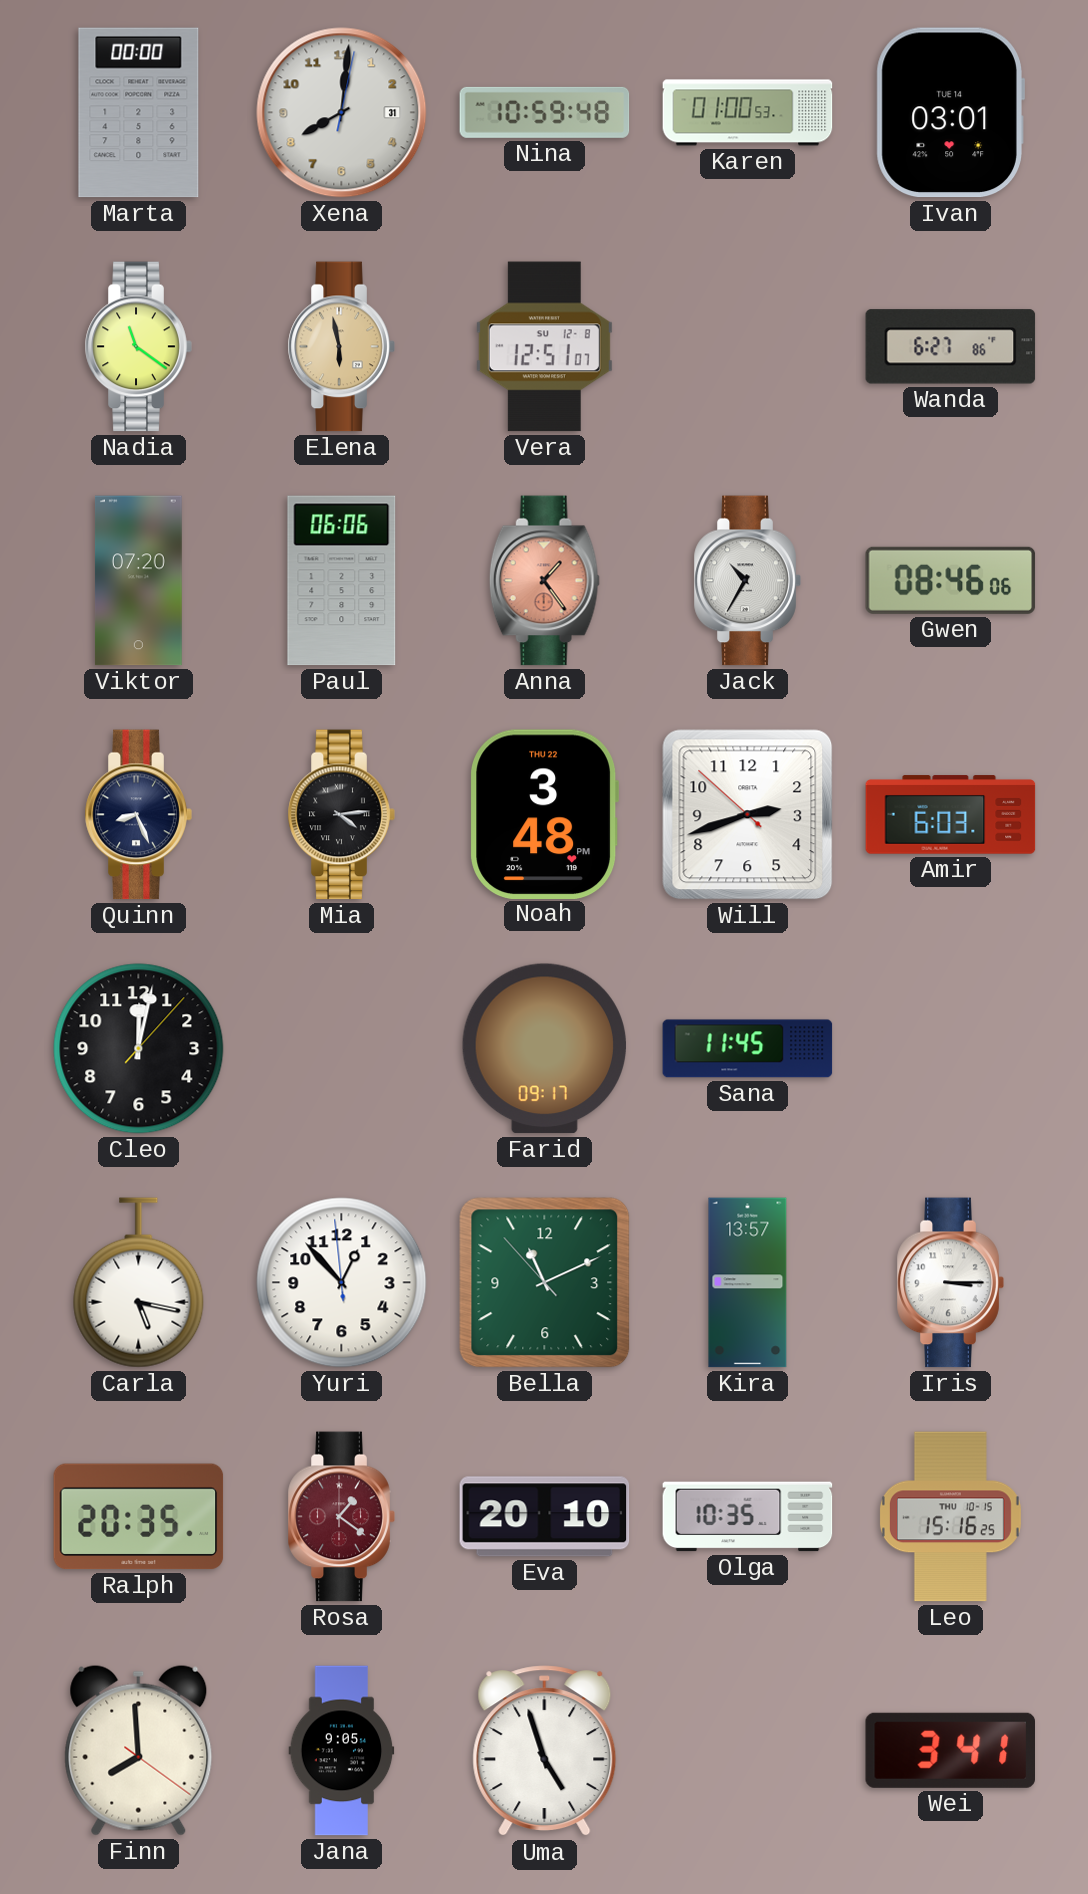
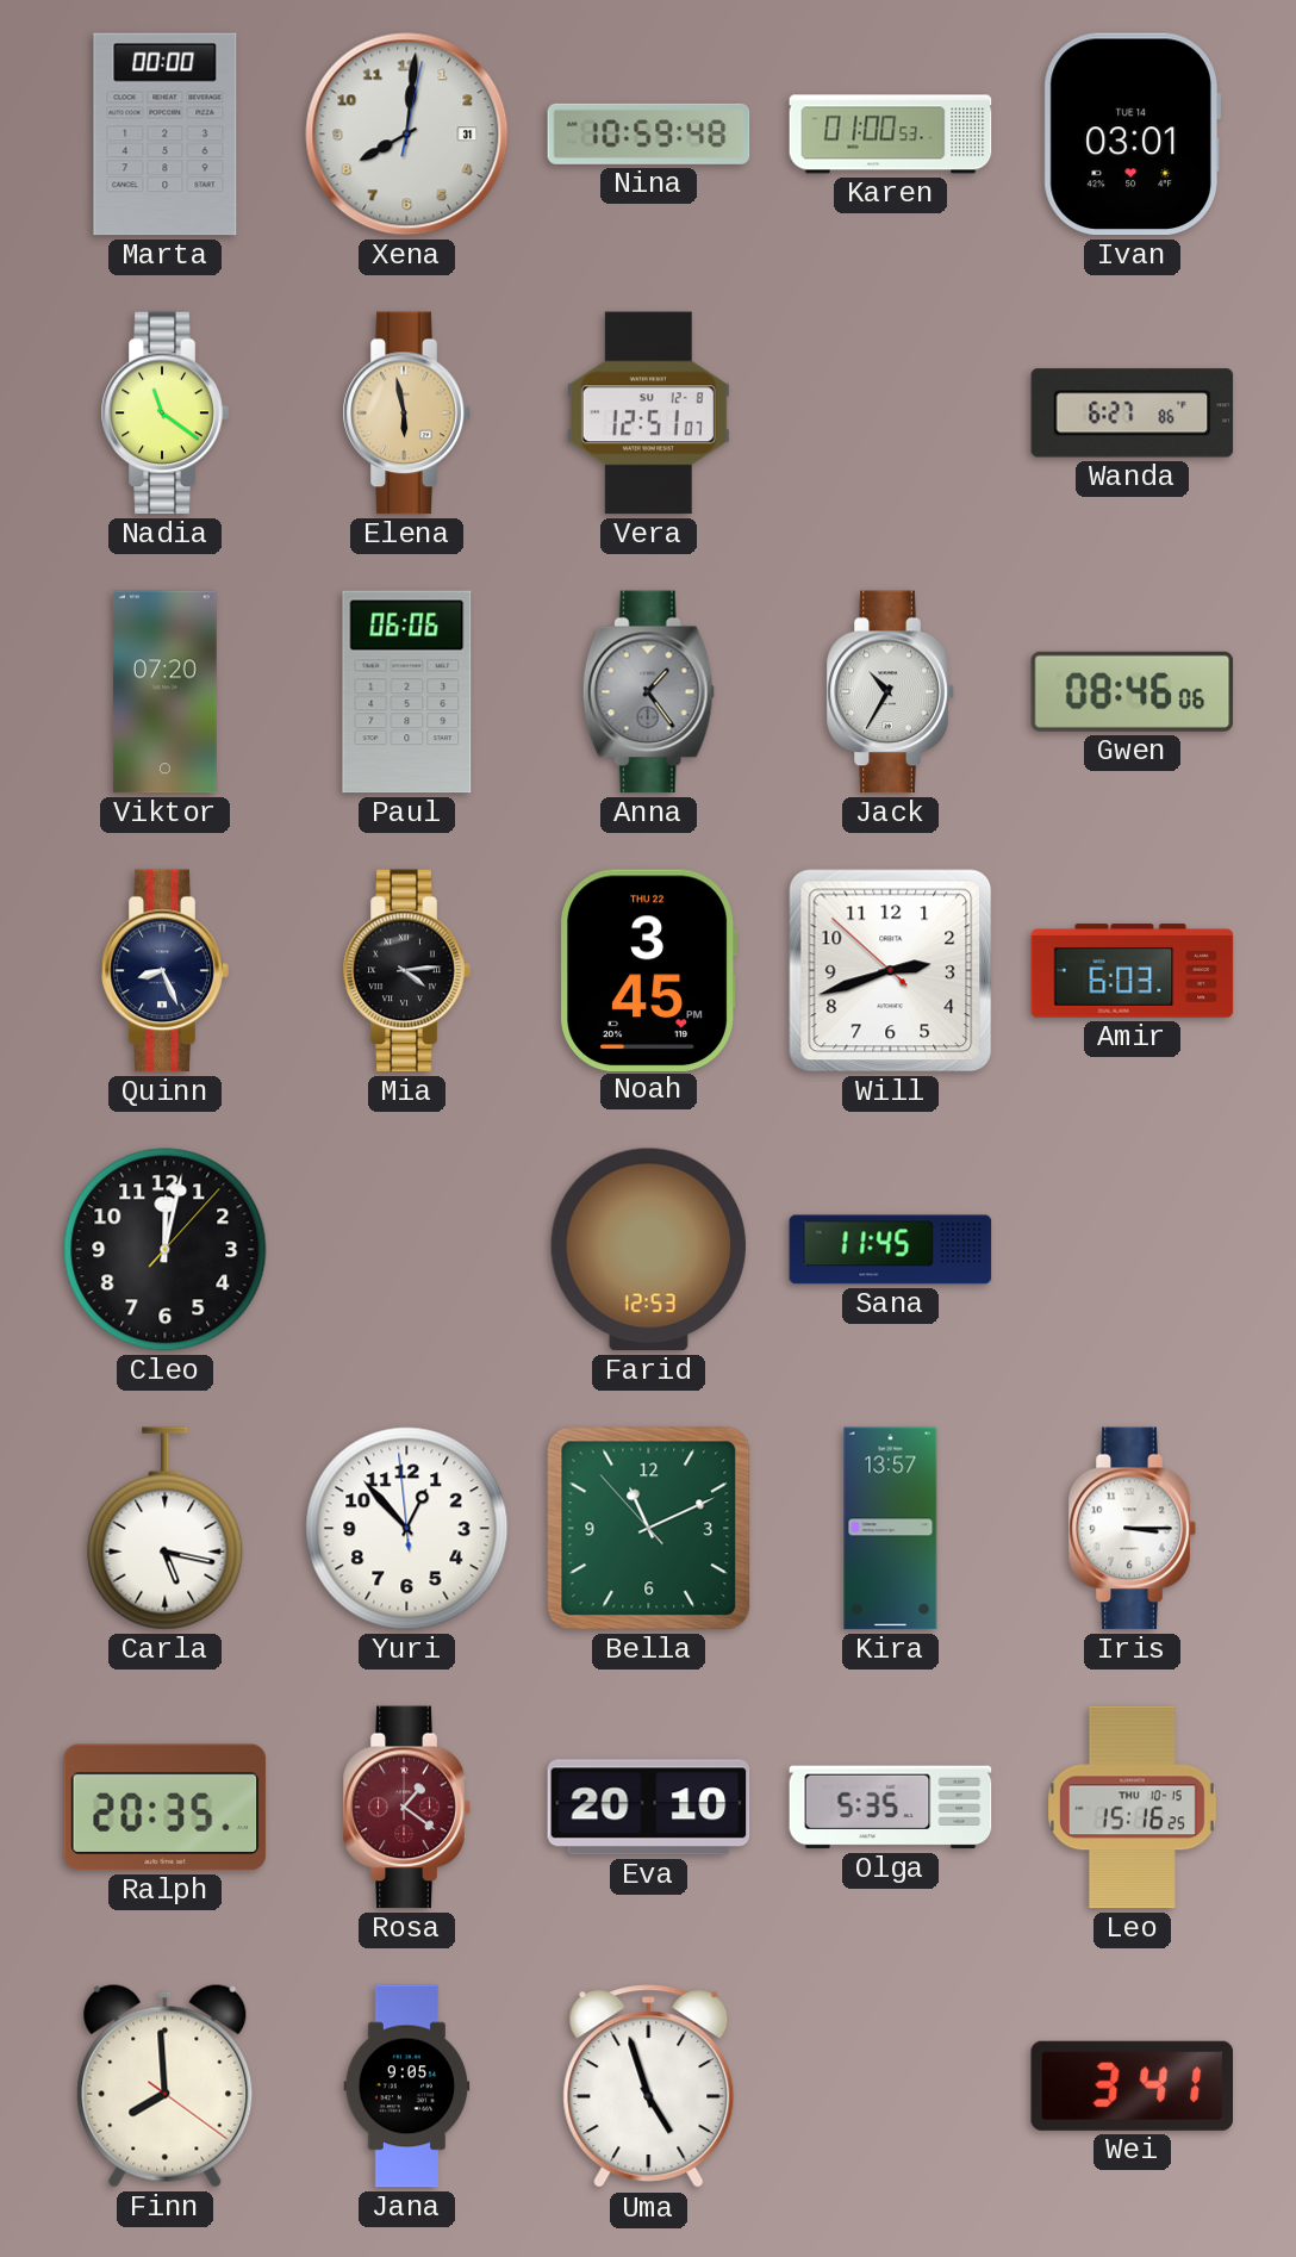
Anna dial: salmon -> grey
Noah: 3:48 -> 3:45
Farid: 09:17 -> 12:53
Olga: 10:35 -> 5:35
